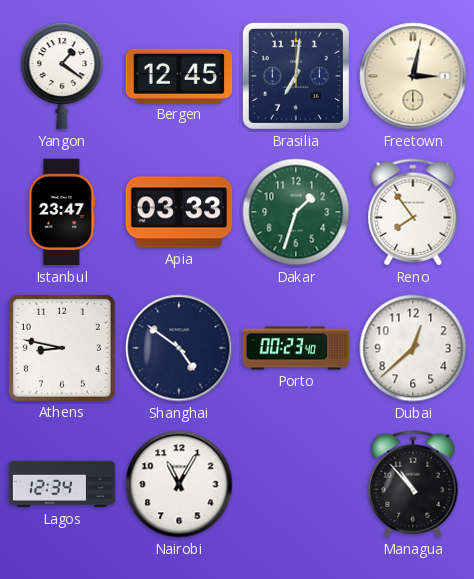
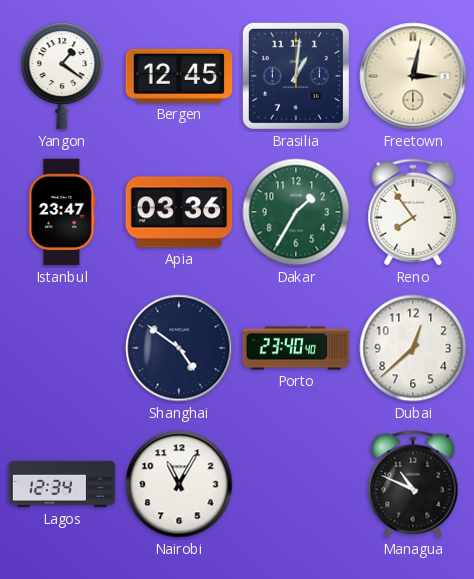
Brasilia: 7:01 -> 1:01
Apia: 03:33 -> 03:36
Dakar: 1:33 -> 1:35
Athens: 8:47 -> none
Porto: 00:23 -> 23:40
Managua: 10:53 -> 10:49
